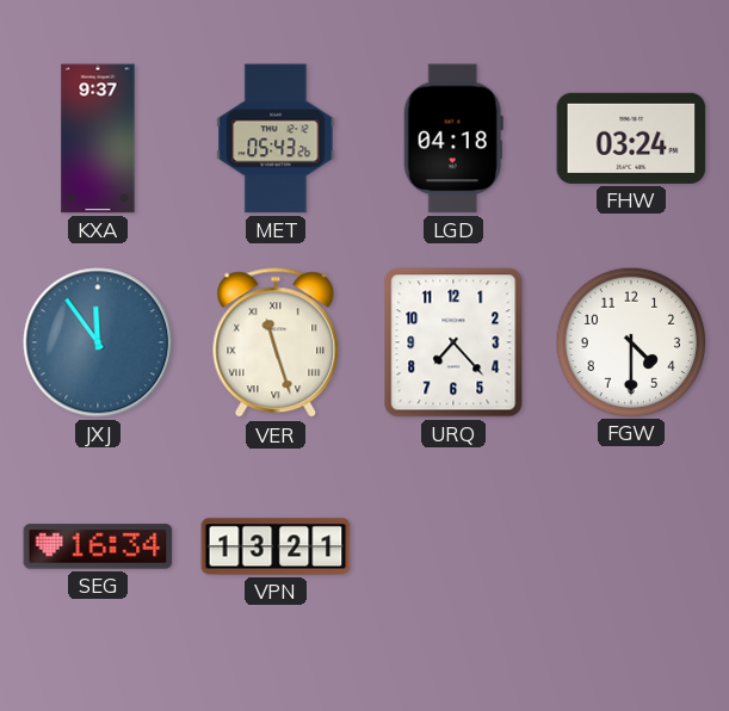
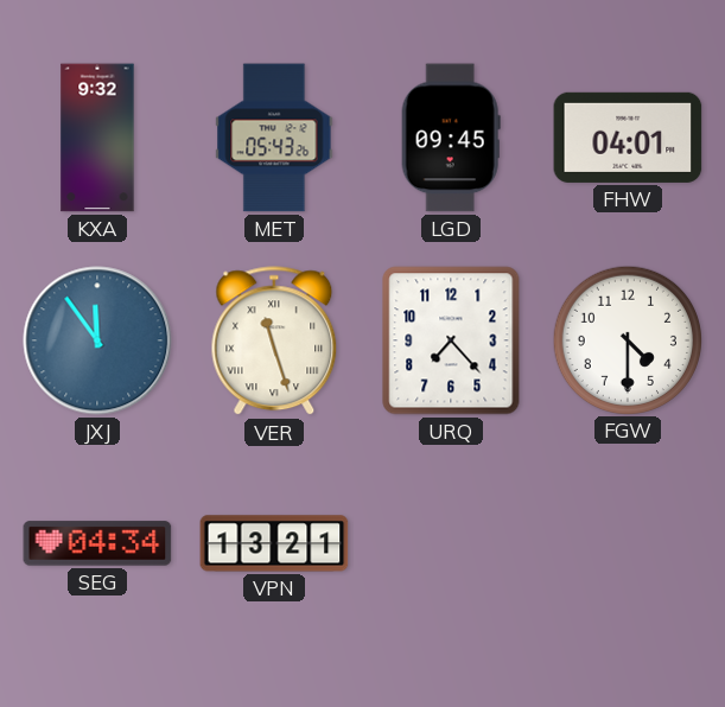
KXA: 9:37 -> 9:32
LGD: 04:18 -> 09:45
FHW: 03:24 -> 04:01
SEG: 16:34 -> 04:34
